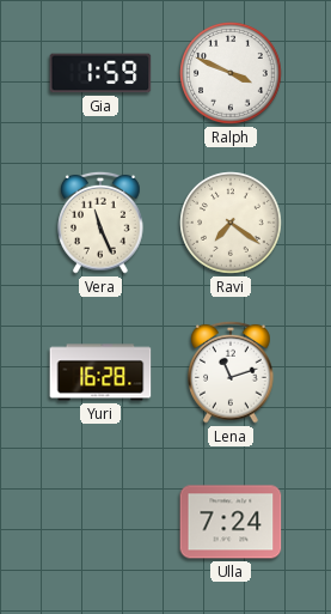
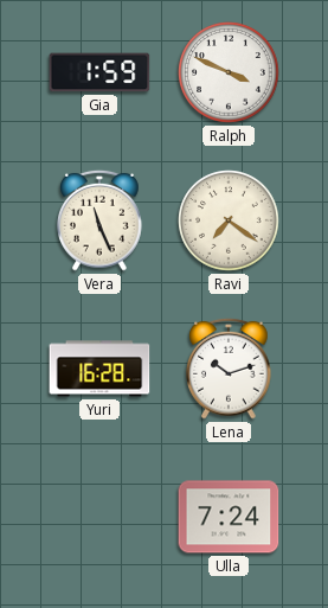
Lena: 11:12 -> 10:12
